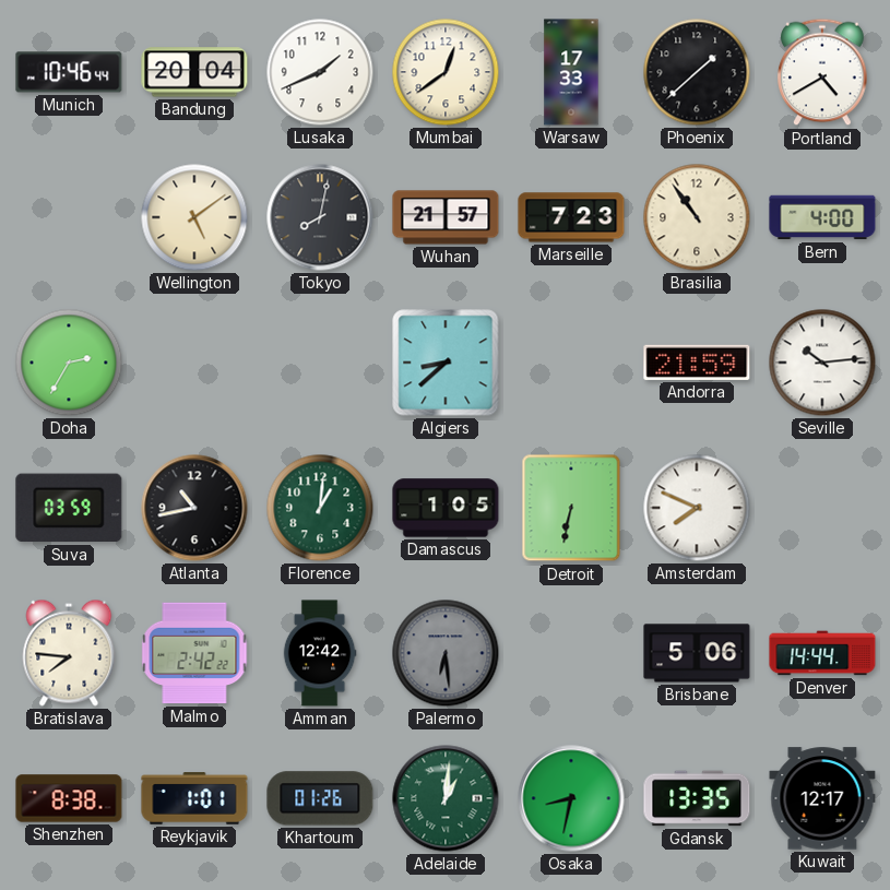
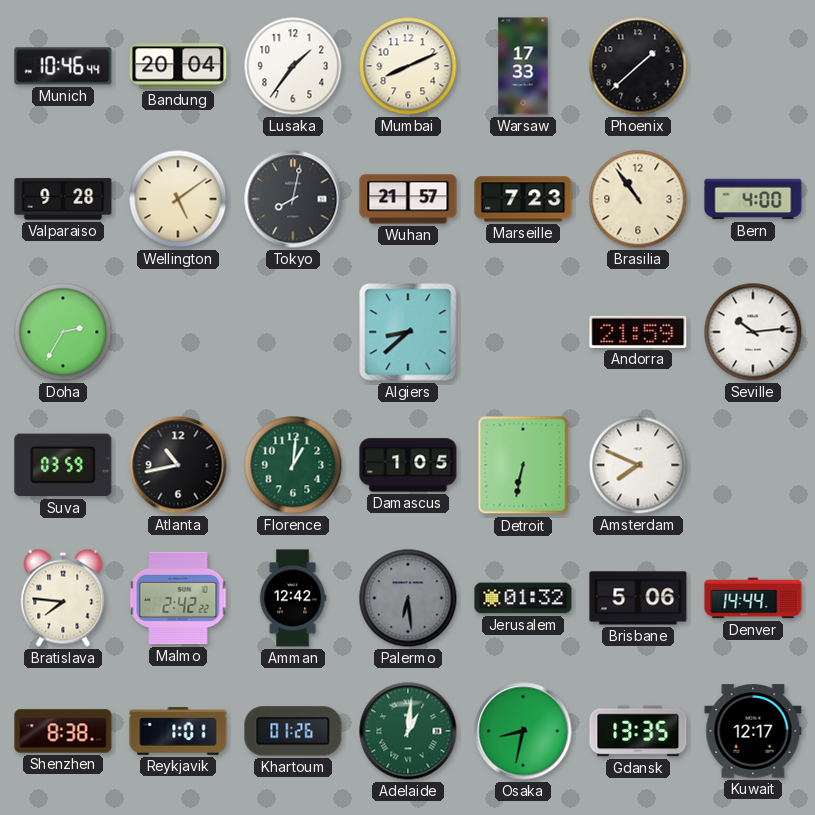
Lusaka: 1:41 -> 1:36
Mumbai: 12:39 -> 8:11
Portland: 4:40 -> none
Valparaiso: none -> 9:28
Jerusalem: none -> 01:32
